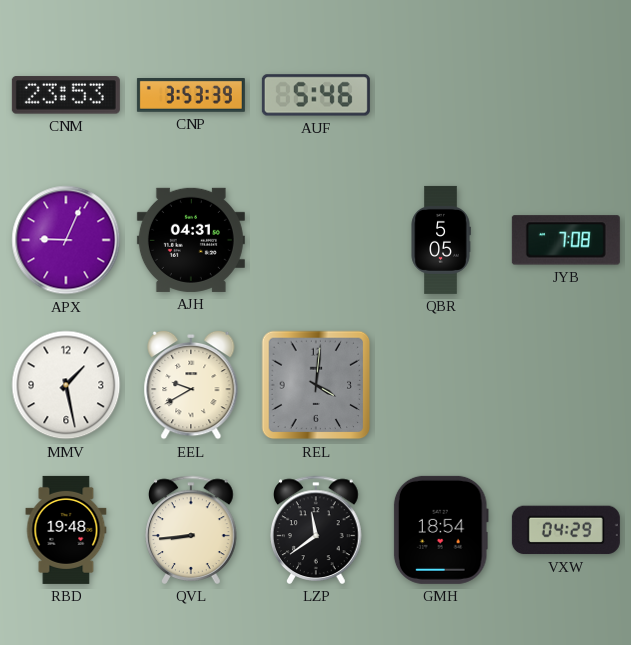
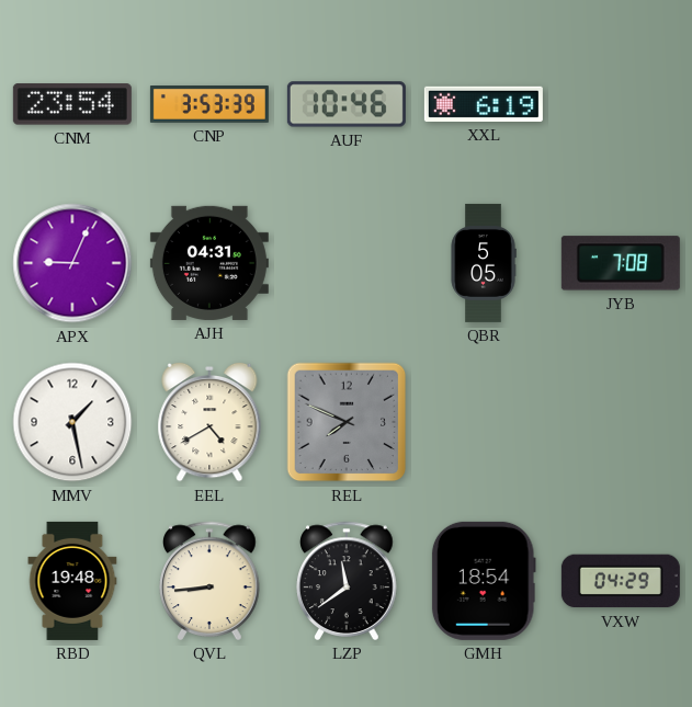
CNM: 23:53 -> 23:54
AUF: 5:46 -> 10:46
XXL: none -> 6:19
EEL: 9:40 -> 4:40
REL: 4:01 -> 7:49
